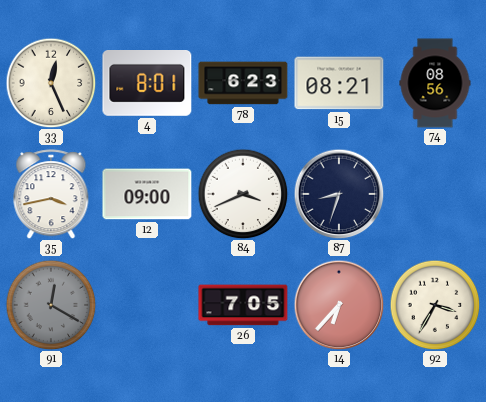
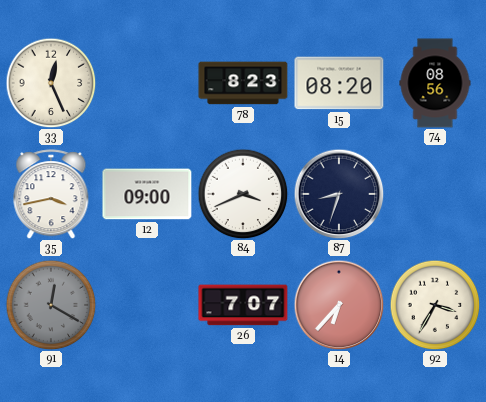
4: 8:01 -> none
78: 6:23 -> 8:23
15: 08:21 -> 08:20
26: 7:05 -> 7:07
